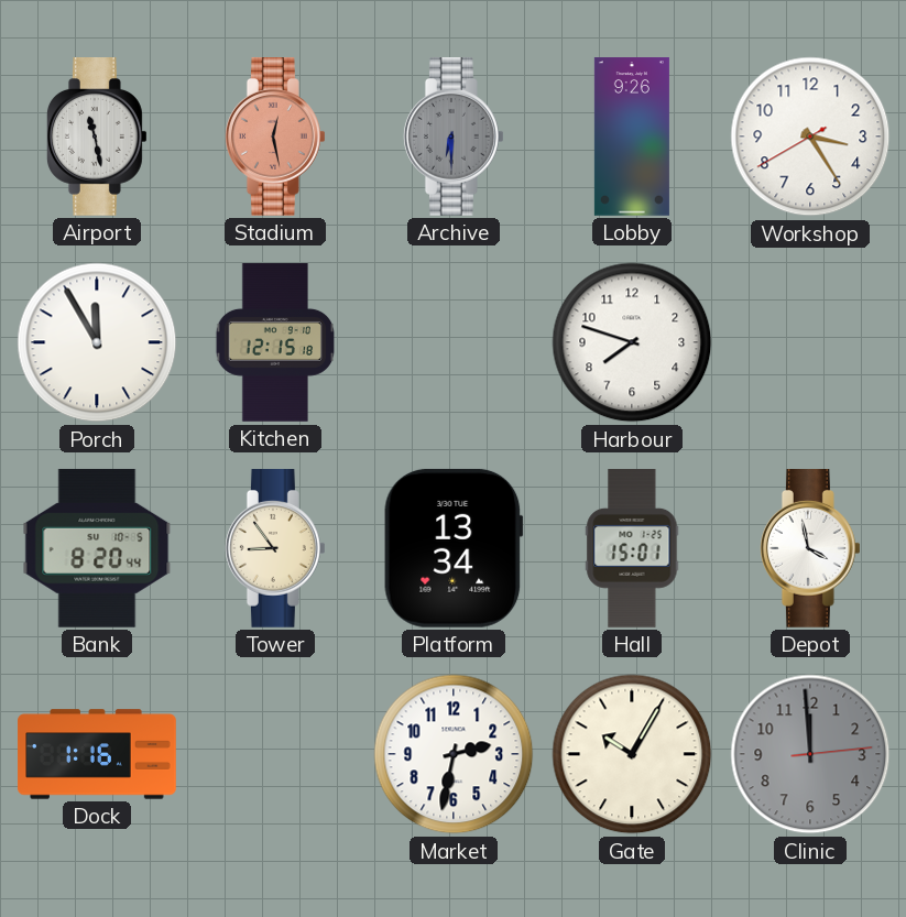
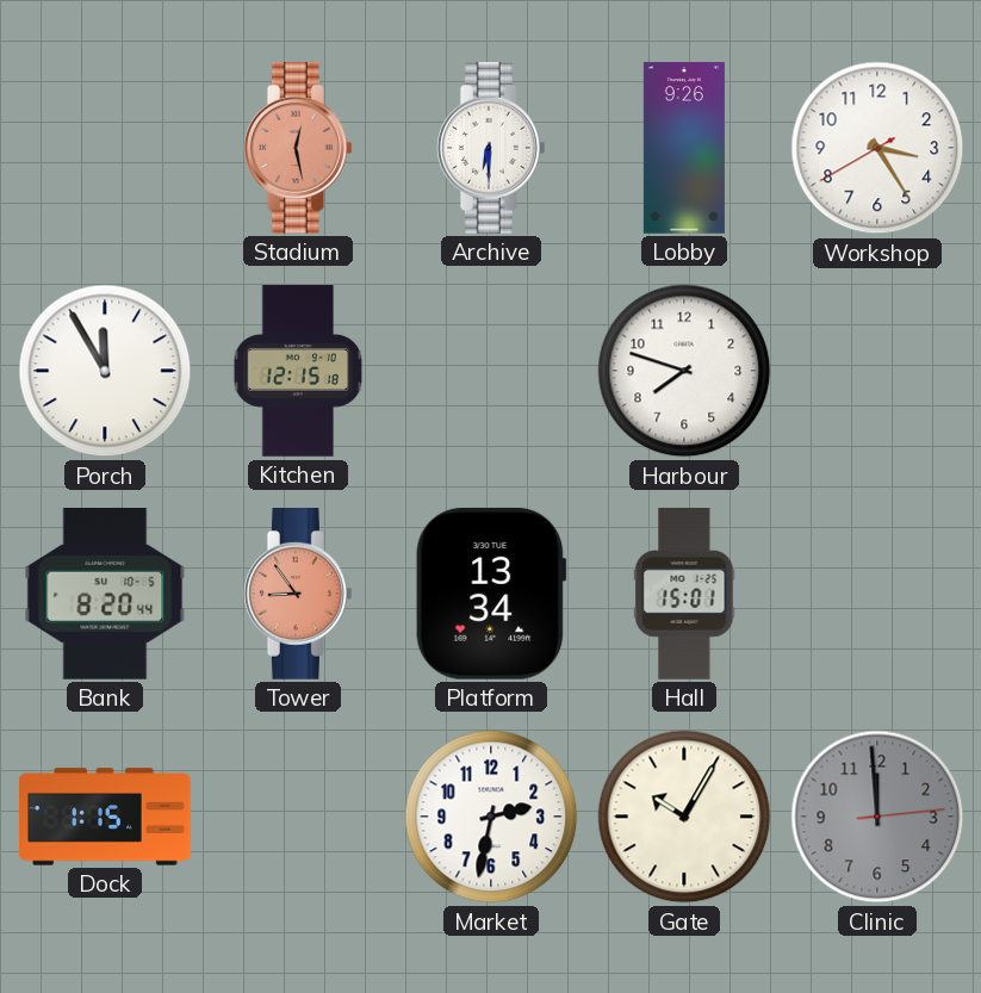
Airport: 11:28 -> none
Archive dial: grey -> white
Tower dial: cream -> salmon
Depot: 3:58 -> none
Dock: 1:16 -> 1:15
